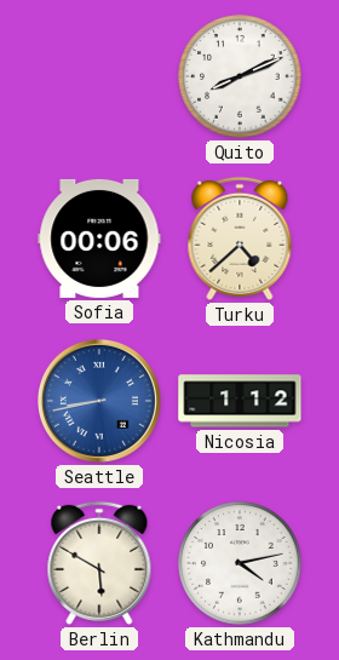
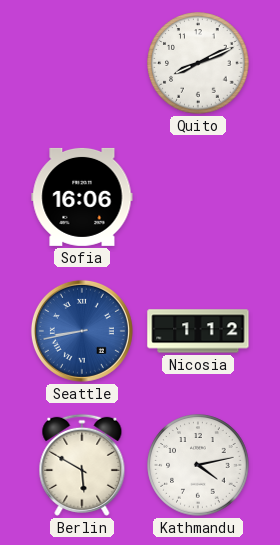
Sofia: 00:06 -> 16:06
Turku: 4:38 -> none
